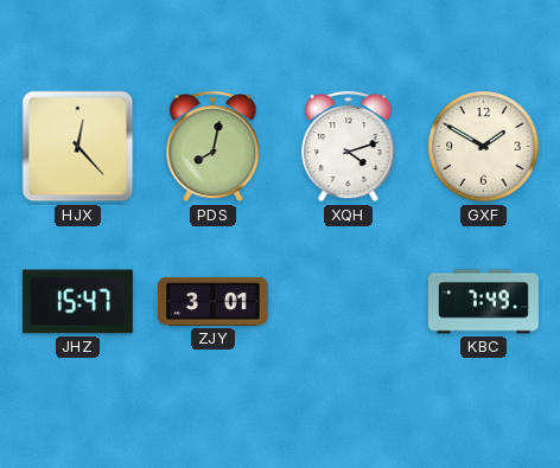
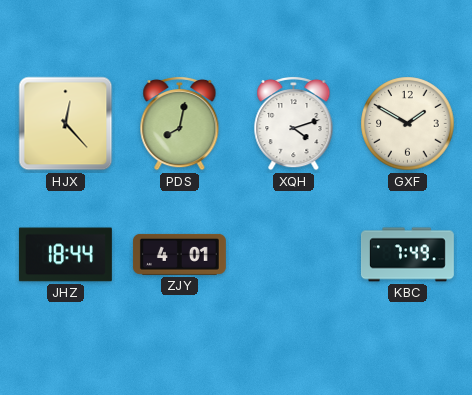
JHZ: 15:47 -> 18:44
ZJY: 3:01 -> 4:01
